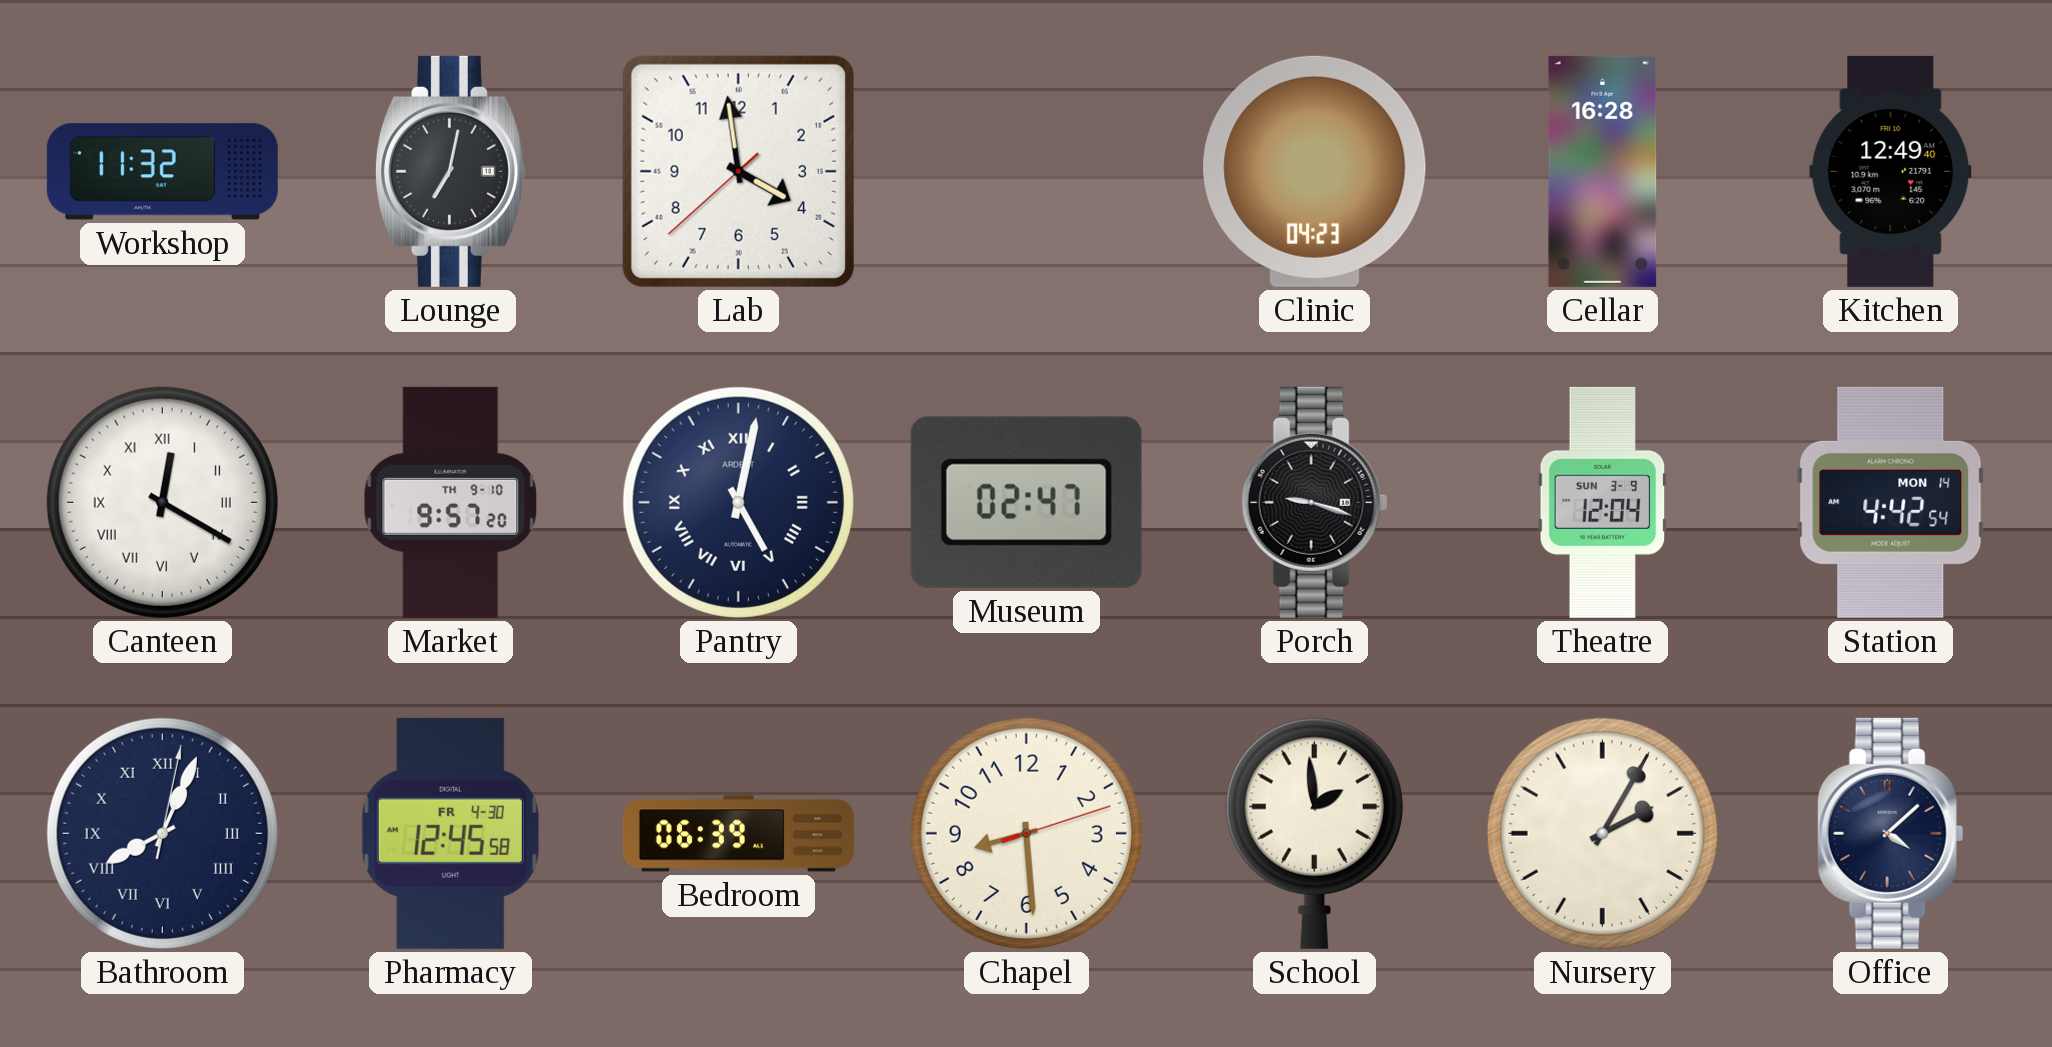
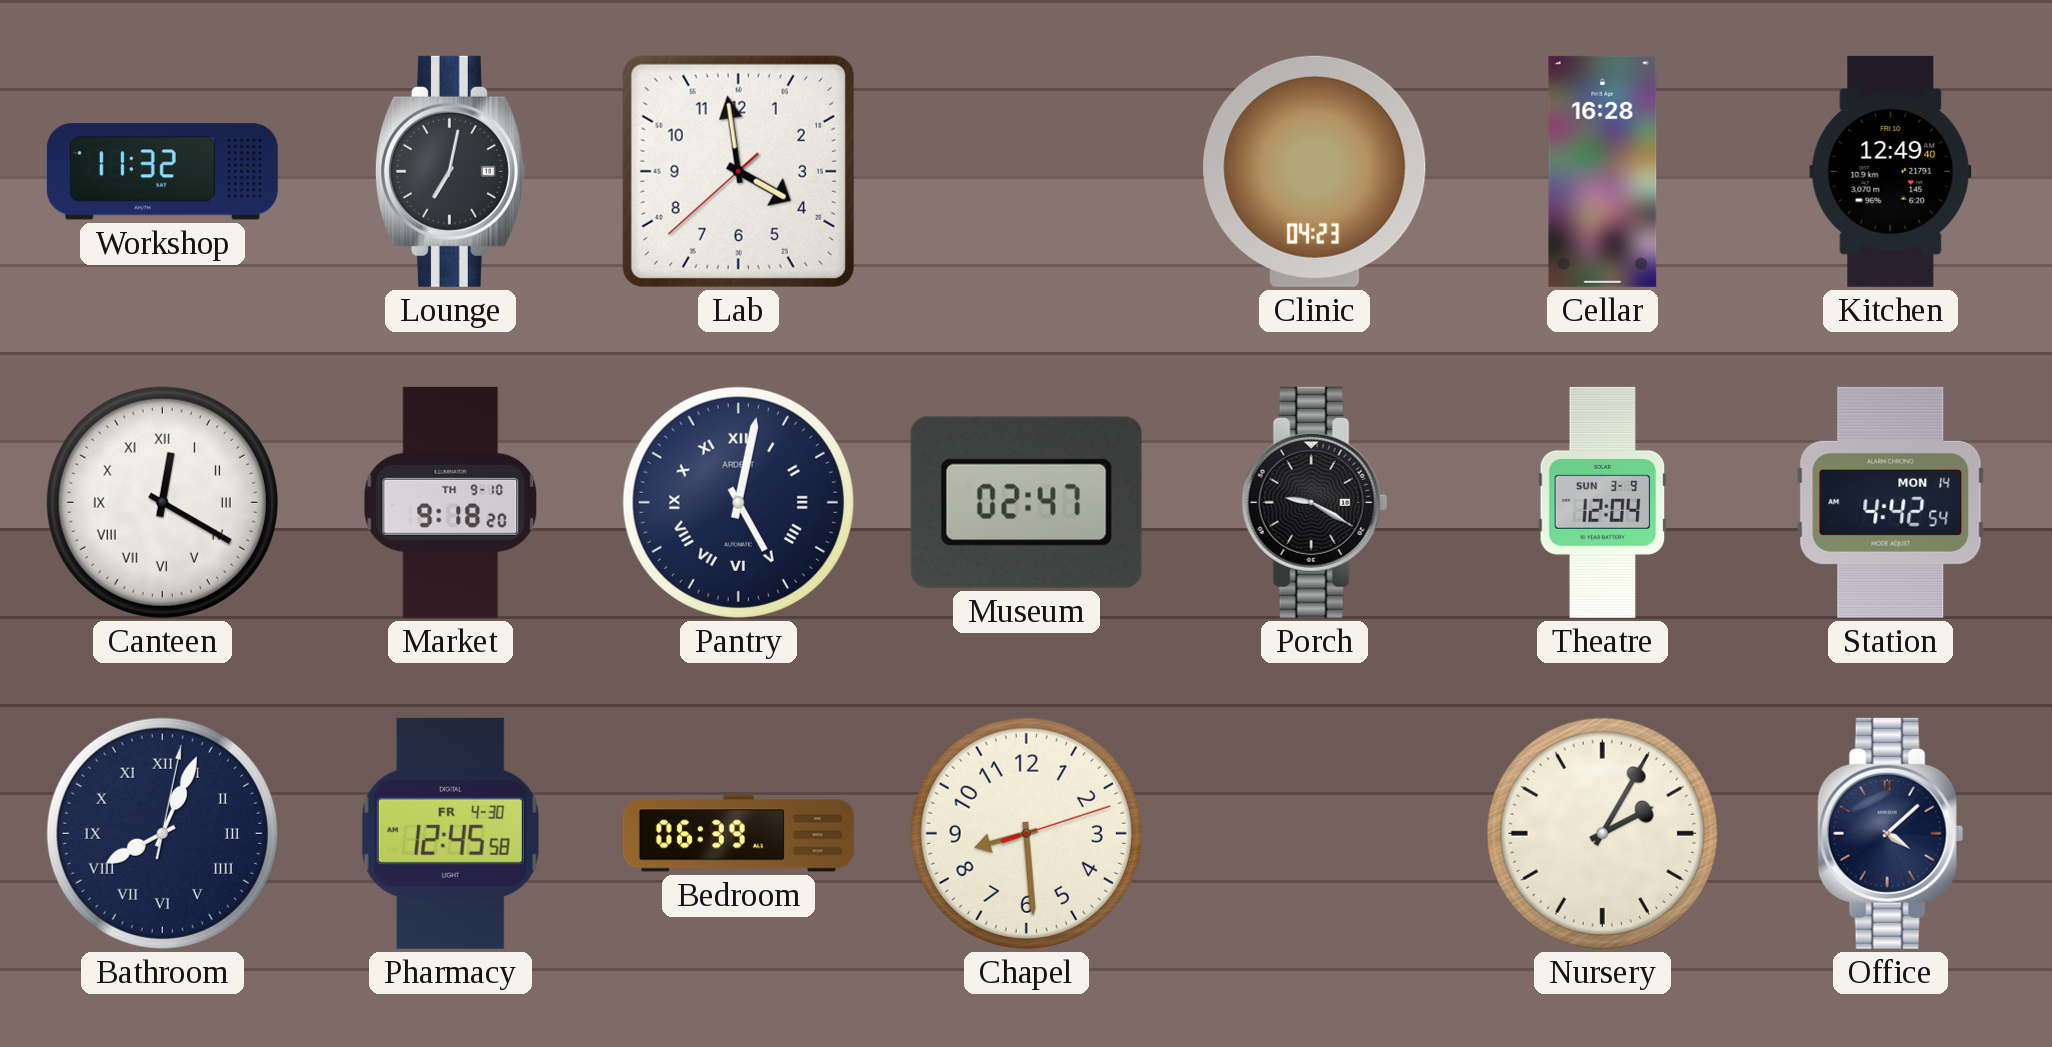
Market: 9:57 -> 9:18
Porch: 9:18 -> 9:20
School: 1:59 -> none
